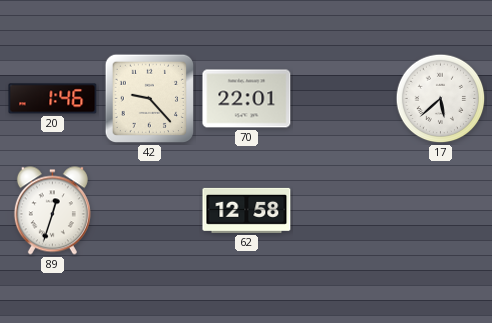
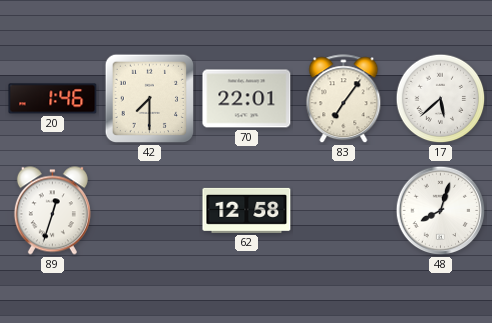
42: 9:23 -> 7:30
83: none -> 7:06
48: none -> 8:03
